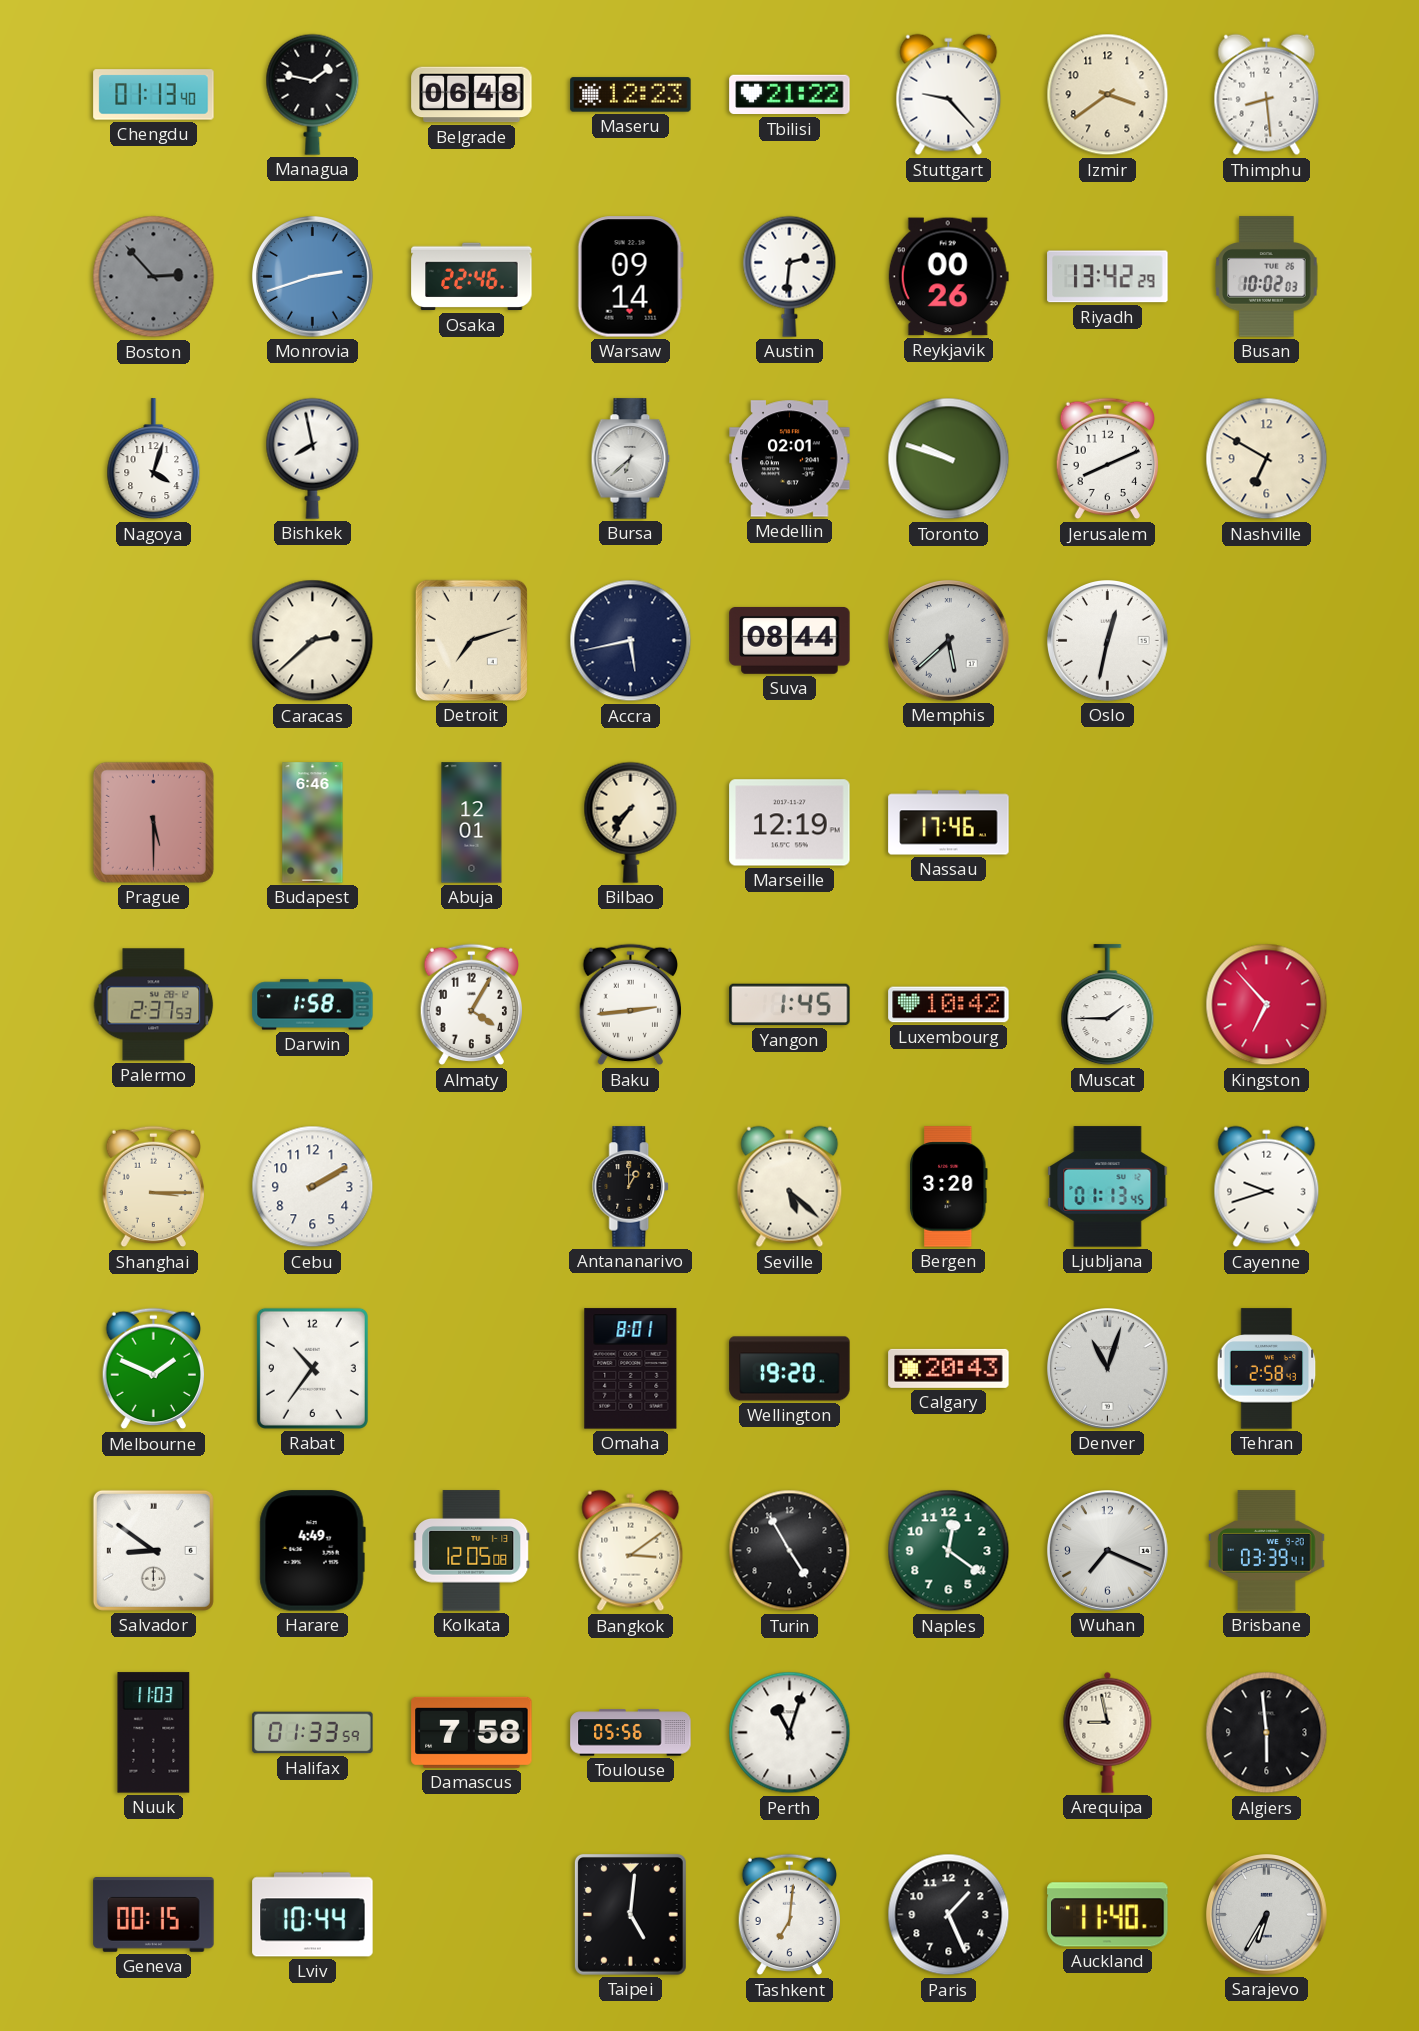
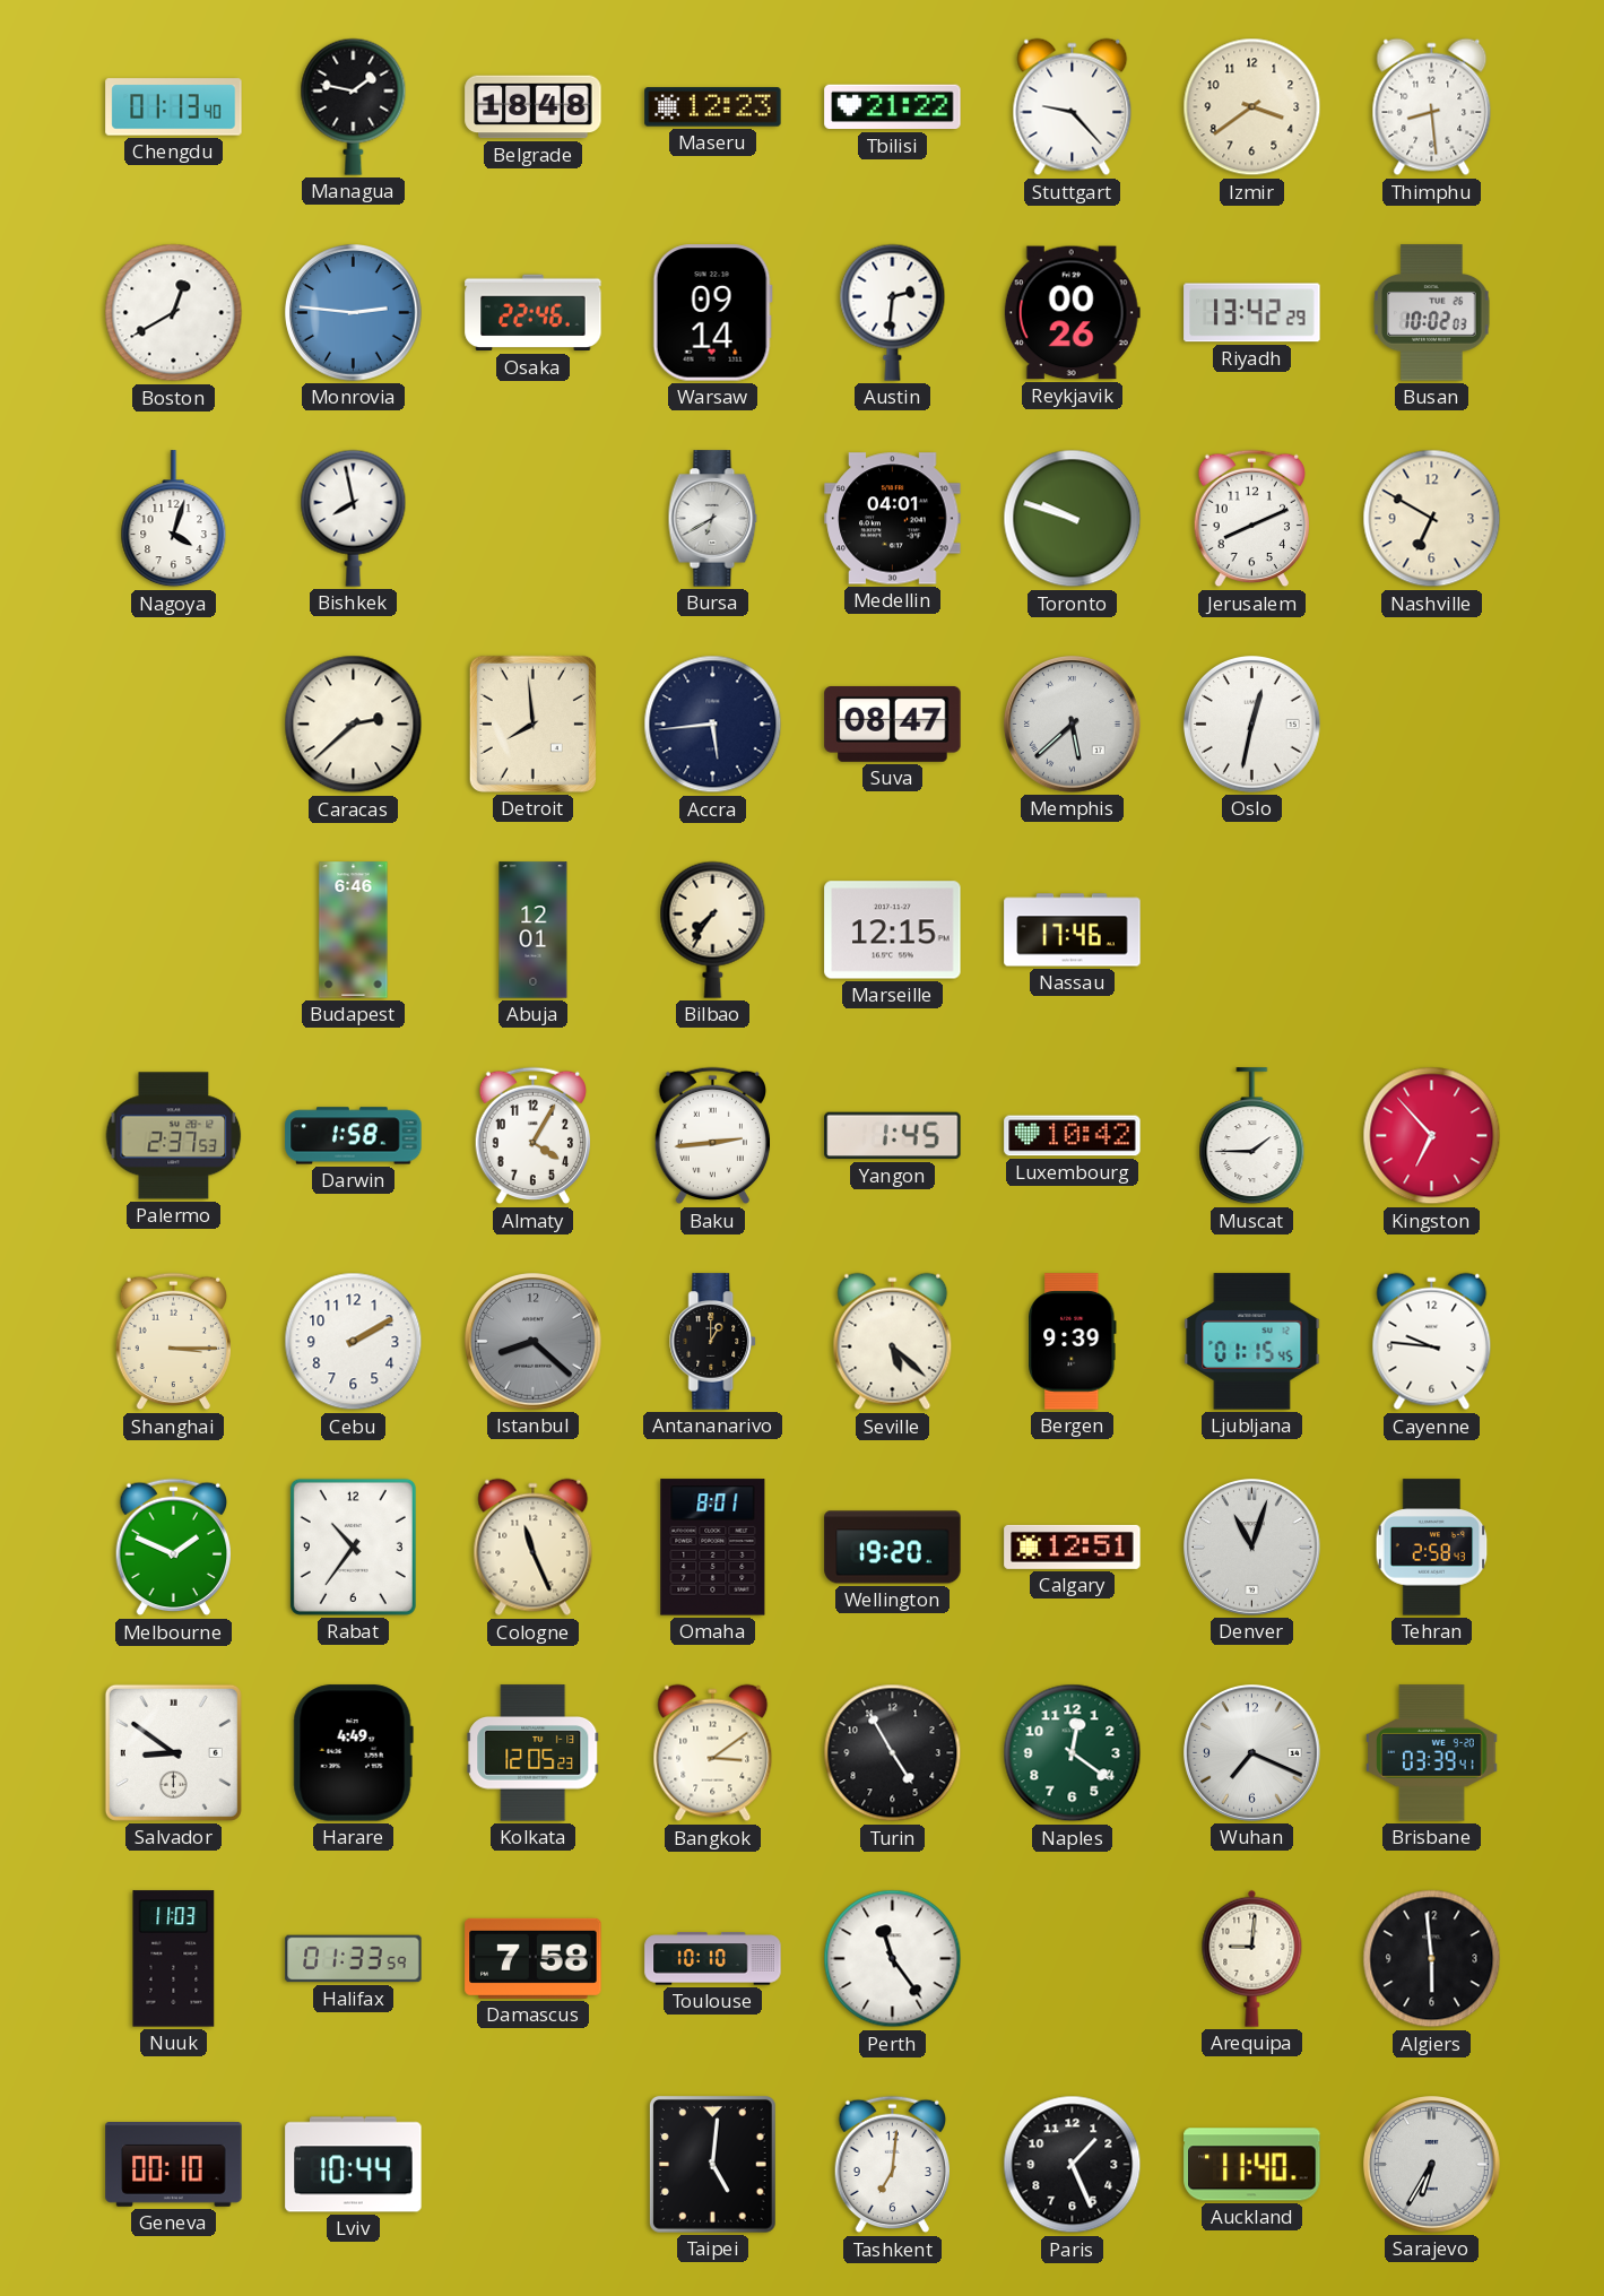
Belgrade: 06:48 -> 18:48
Boston: 2:53 -> 12:40
Boston dial: grey -> white
Monrovia: 2:42 -> 2:46
Bursa: 6:38 -> 6:40
Medellin: 02:01 -> 04:01
Detroit: 7:12 -> 7:59
Accra: 5:43 -> 5:44
Suva: 08:44 -> 08:47
Prague: 5:30 -> none
Marseille: 12:19 -> 12:15
Istanbul: none -> 8:22
Bergen: 3:20 -> 9:39
Ljubljana: 01:13 -> 01:15
Cayenne: 9:42 -> 9:46
Cologne: none -> 11:26
Calgary: 20:43 -> 12:51
Kolkata: 12:05:08 -> 12:05:23
Toulouse: 05:56 -> 10:10
Perth: 11:03 -> 11:24
Arequipa: 8:58 -> 9:01
Geneva: 00:15 -> 00:10
